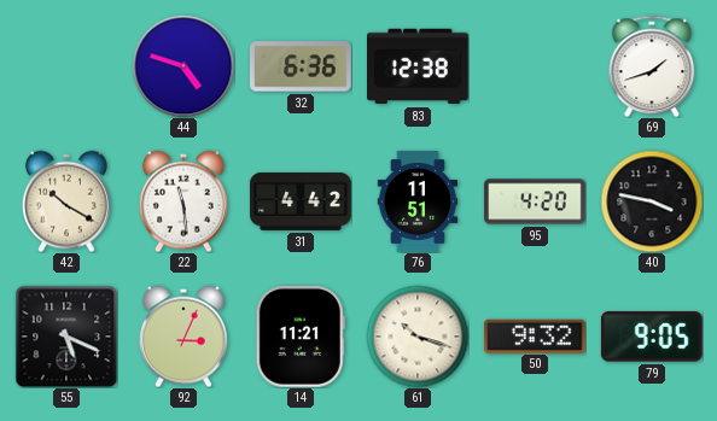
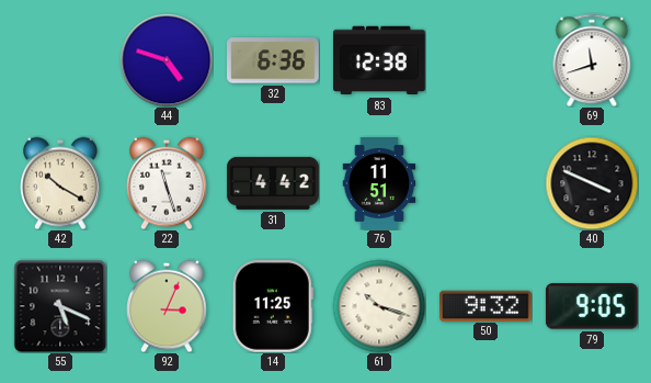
69: 1:42 -> 11:42
22: 11:29 -> 11:27
95: 4:20 -> none
40: 3:47 -> 3:49
14: 11:21 -> 11:25
